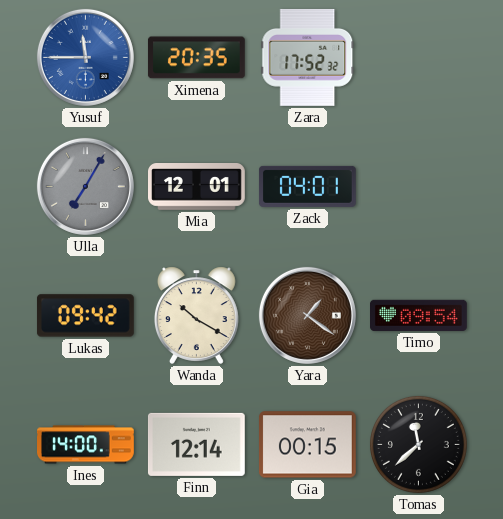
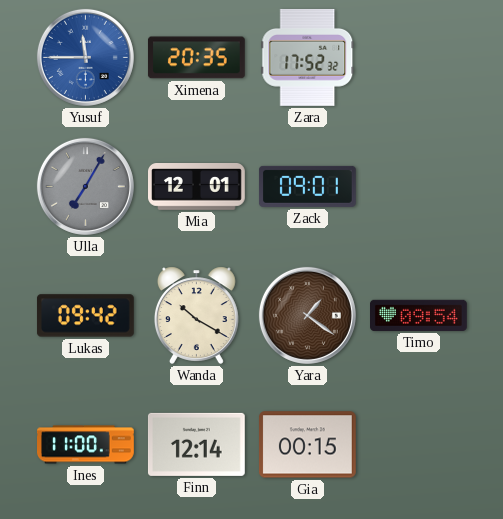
Zack: 04:01 -> 09:01
Ines: 14:00 -> 11:00
Tomas: 11:38 -> none
